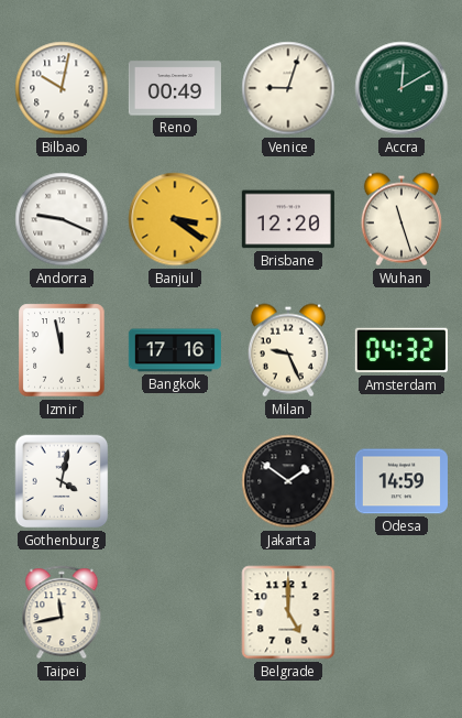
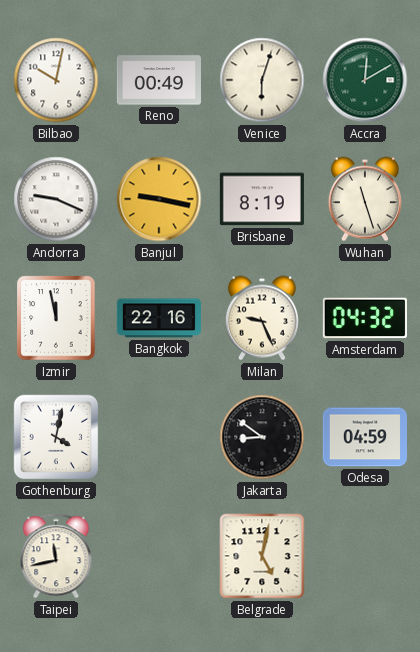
Venice: 9:03 -> 6:03
Banjul: 3:21 -> 9:17
Brisbane: 12:20 -> 8:19
Bangkok: 17:16 -> 22:16
Jakarta: 1:51 -> 8:51
Odesa: 14:59 -> 04:59
Belgrade: 5:00 -> 5:02
